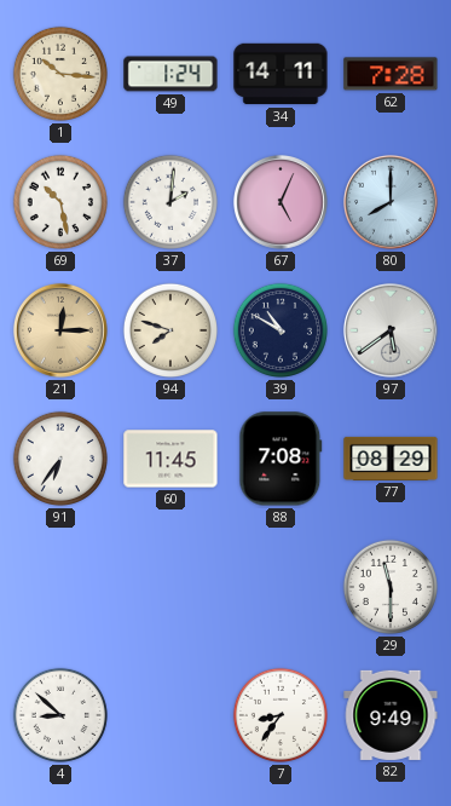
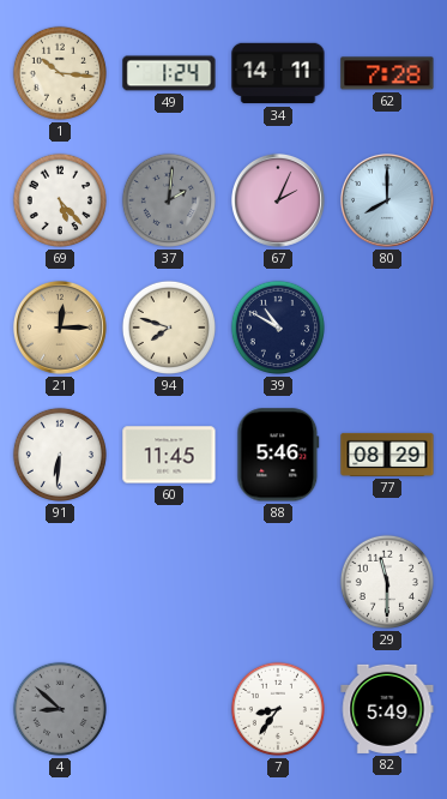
69: 10:28 -> 5:23
37 dial: white -> grey
67: 5:04 -> 2:04
97: 5:39 -> none
91: 6:36 -> 6:31
88: 7:08 -> 5:46
4 dial: white -> grey
82: 9:49 -> 5:49
